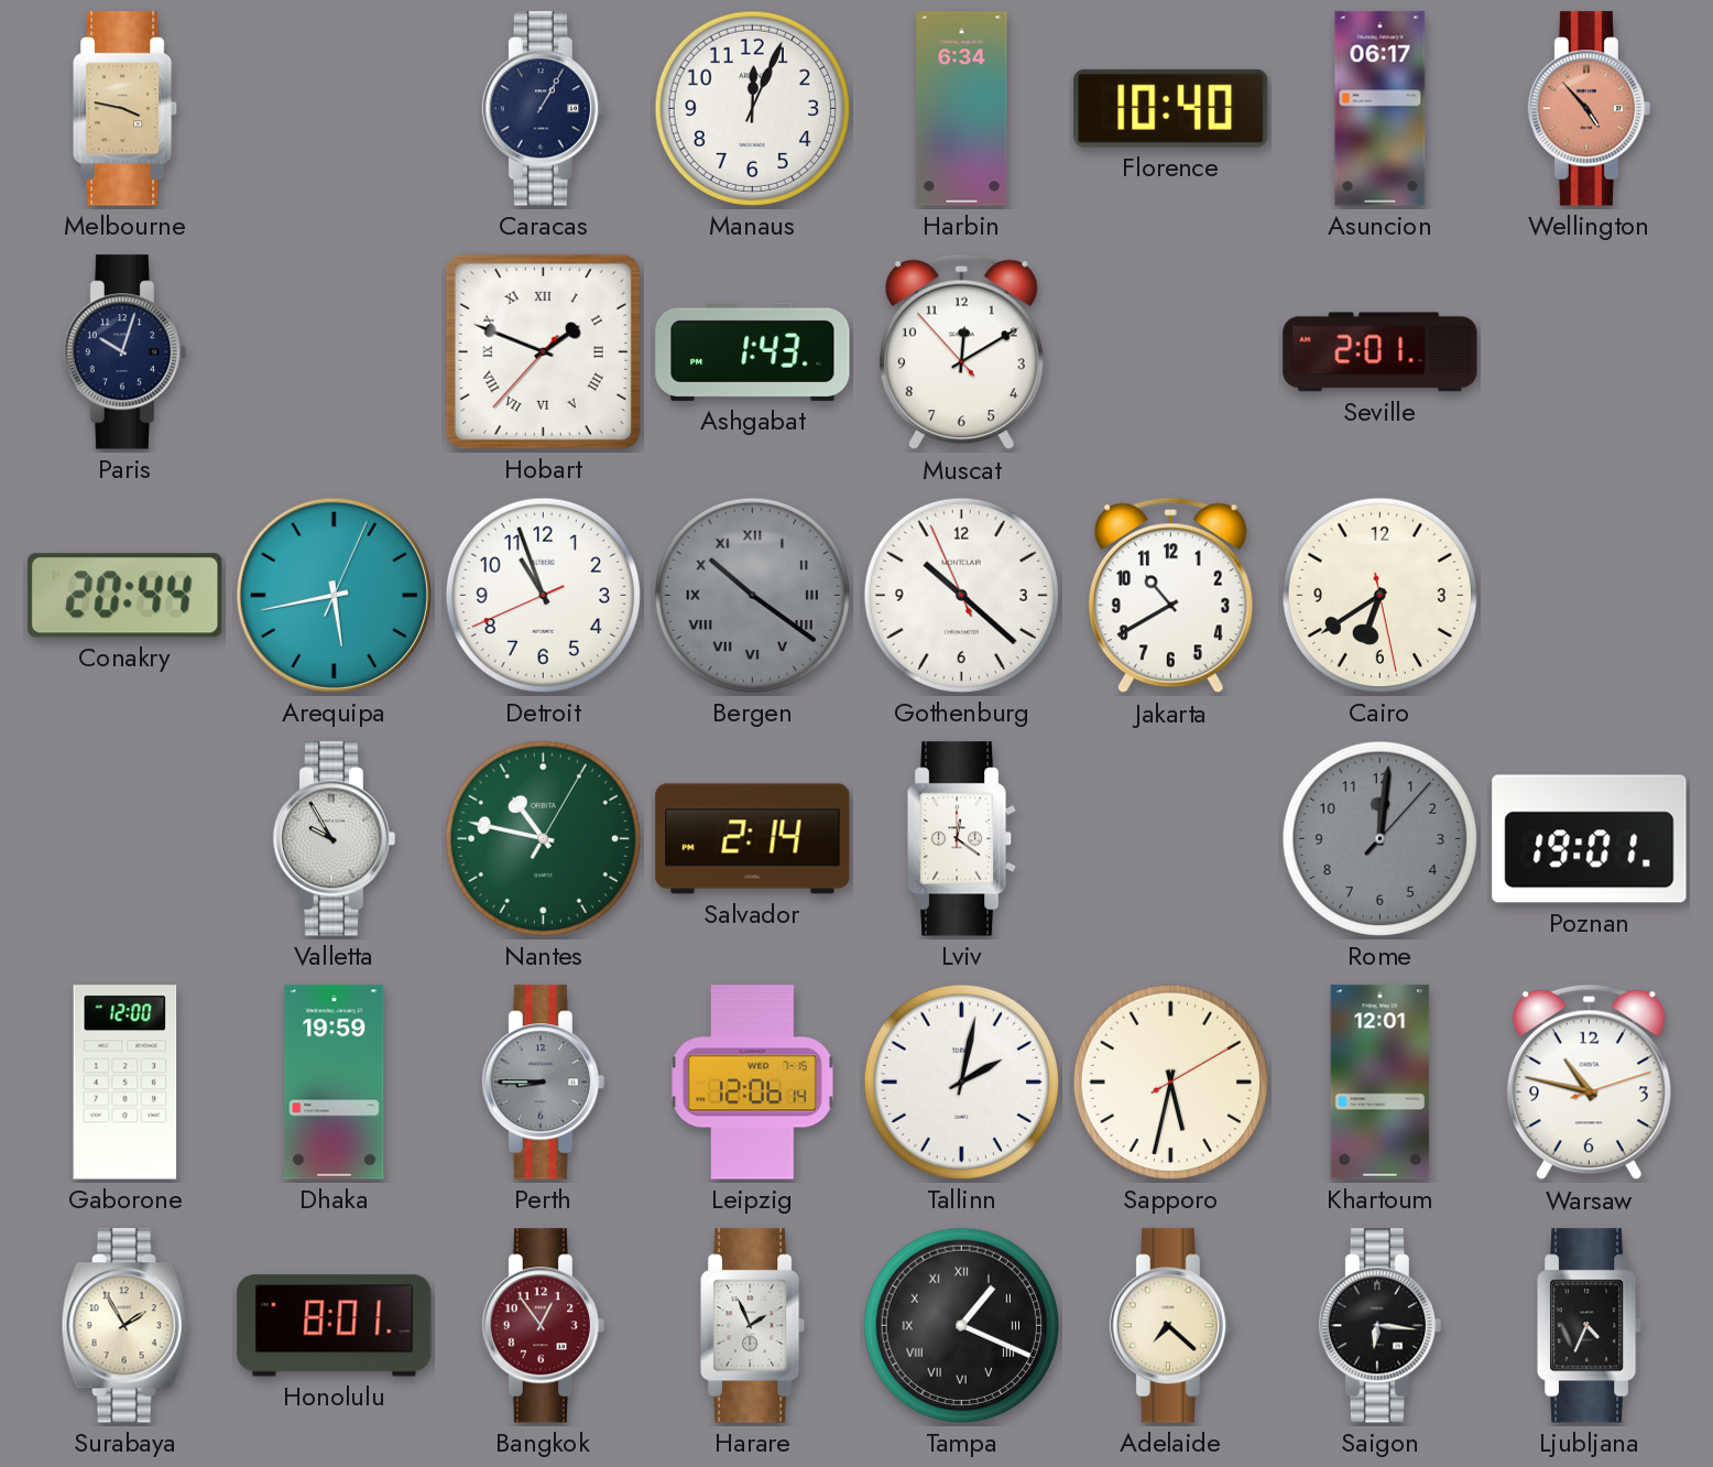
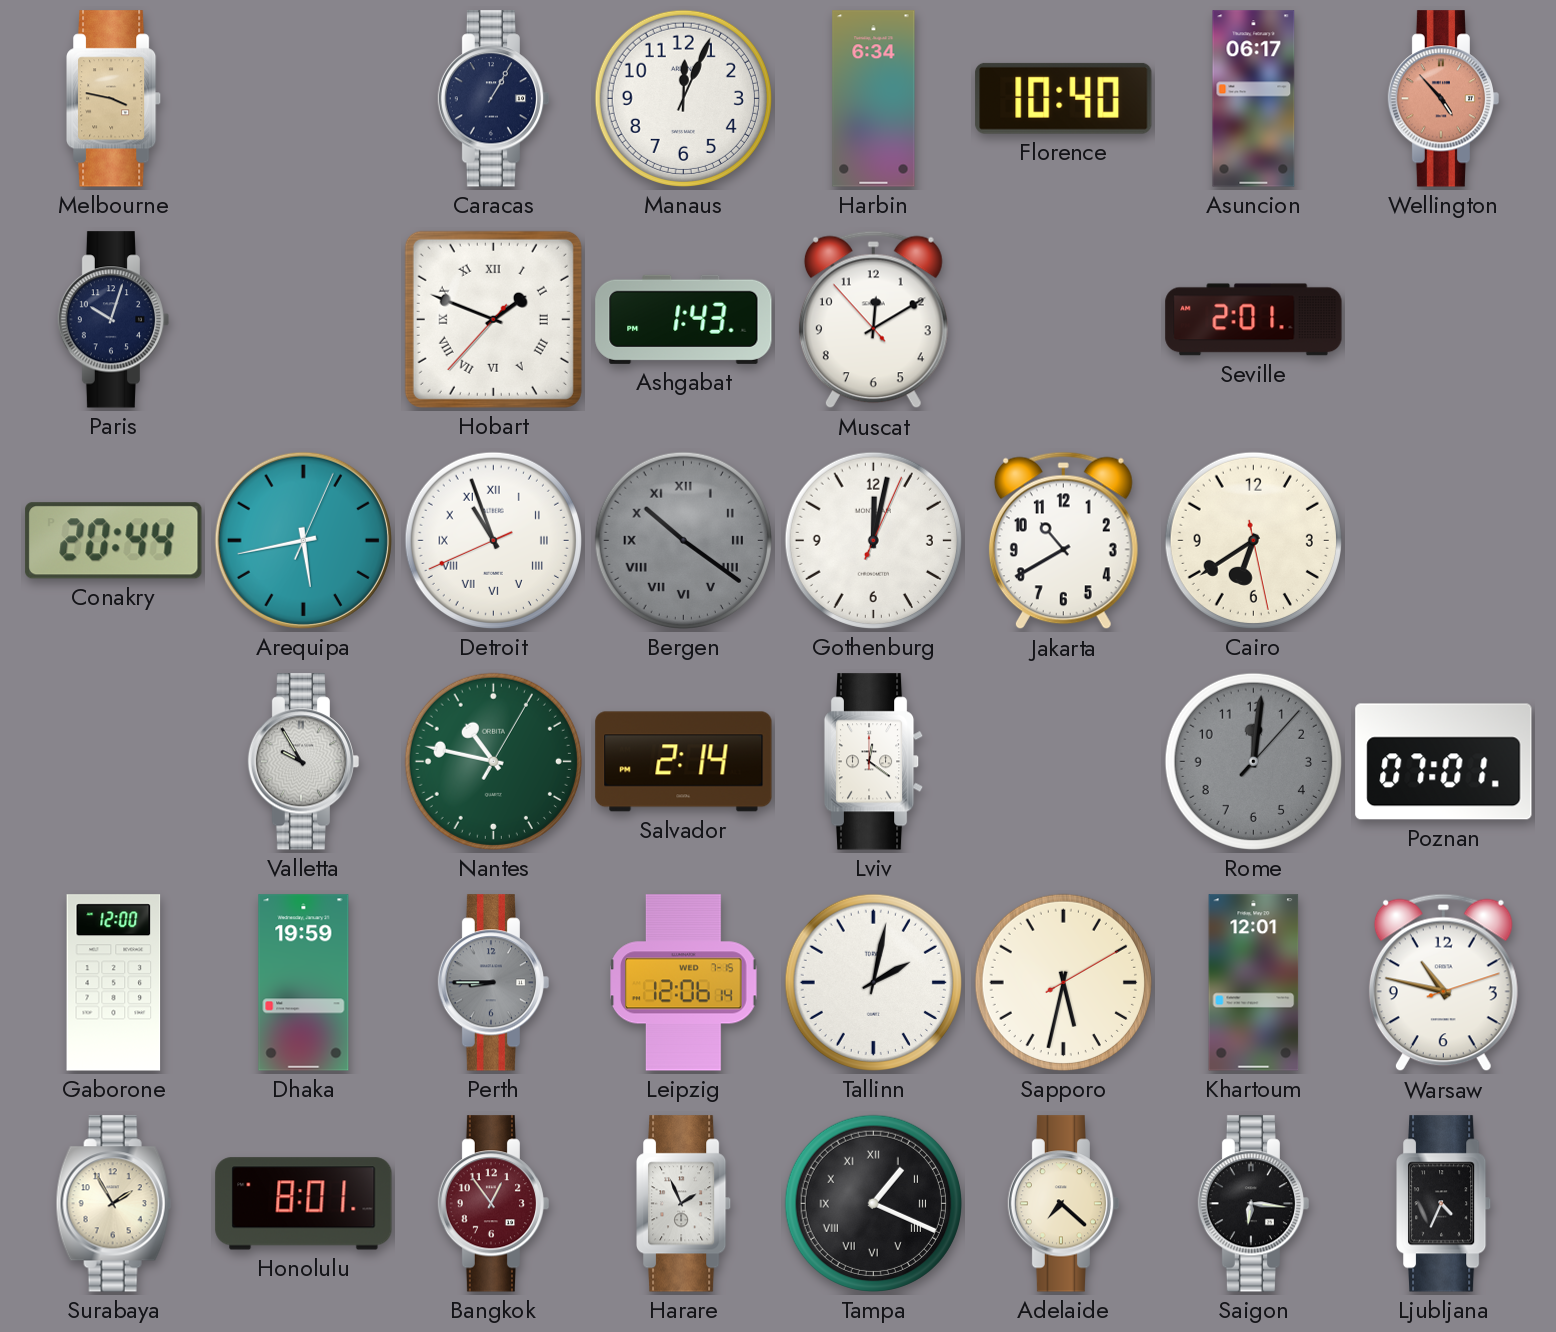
Detroit numerals: Arabic -> Roman
Gothenburg: 10:21 -> 12:02
Poznan: 19:01 -> 07:01
